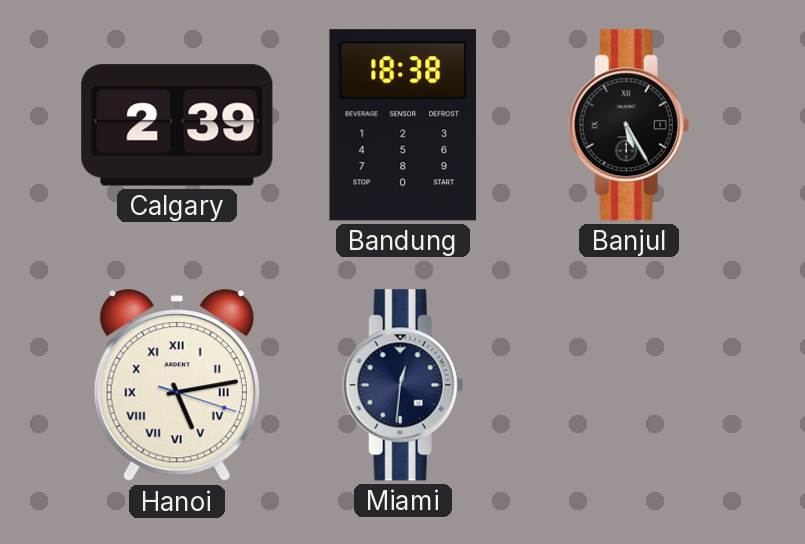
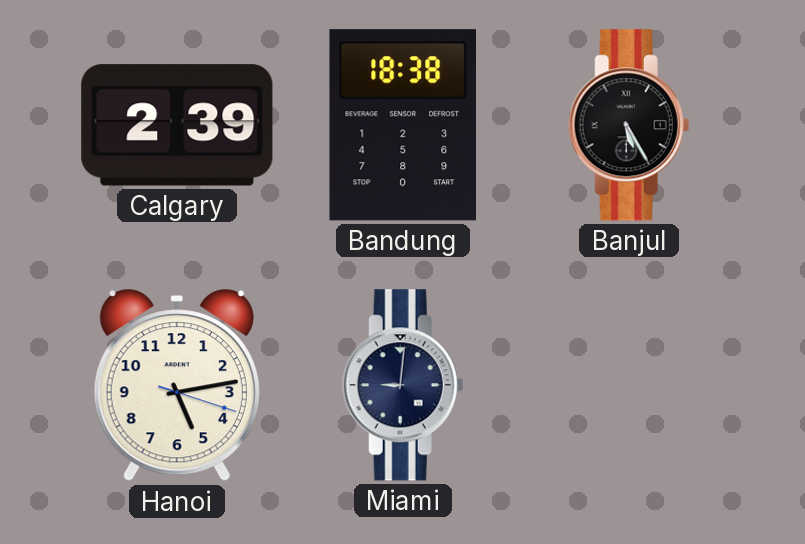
Hanoi numerals: Roman -> Arabic
Miami: 12:31 -> 9:01
